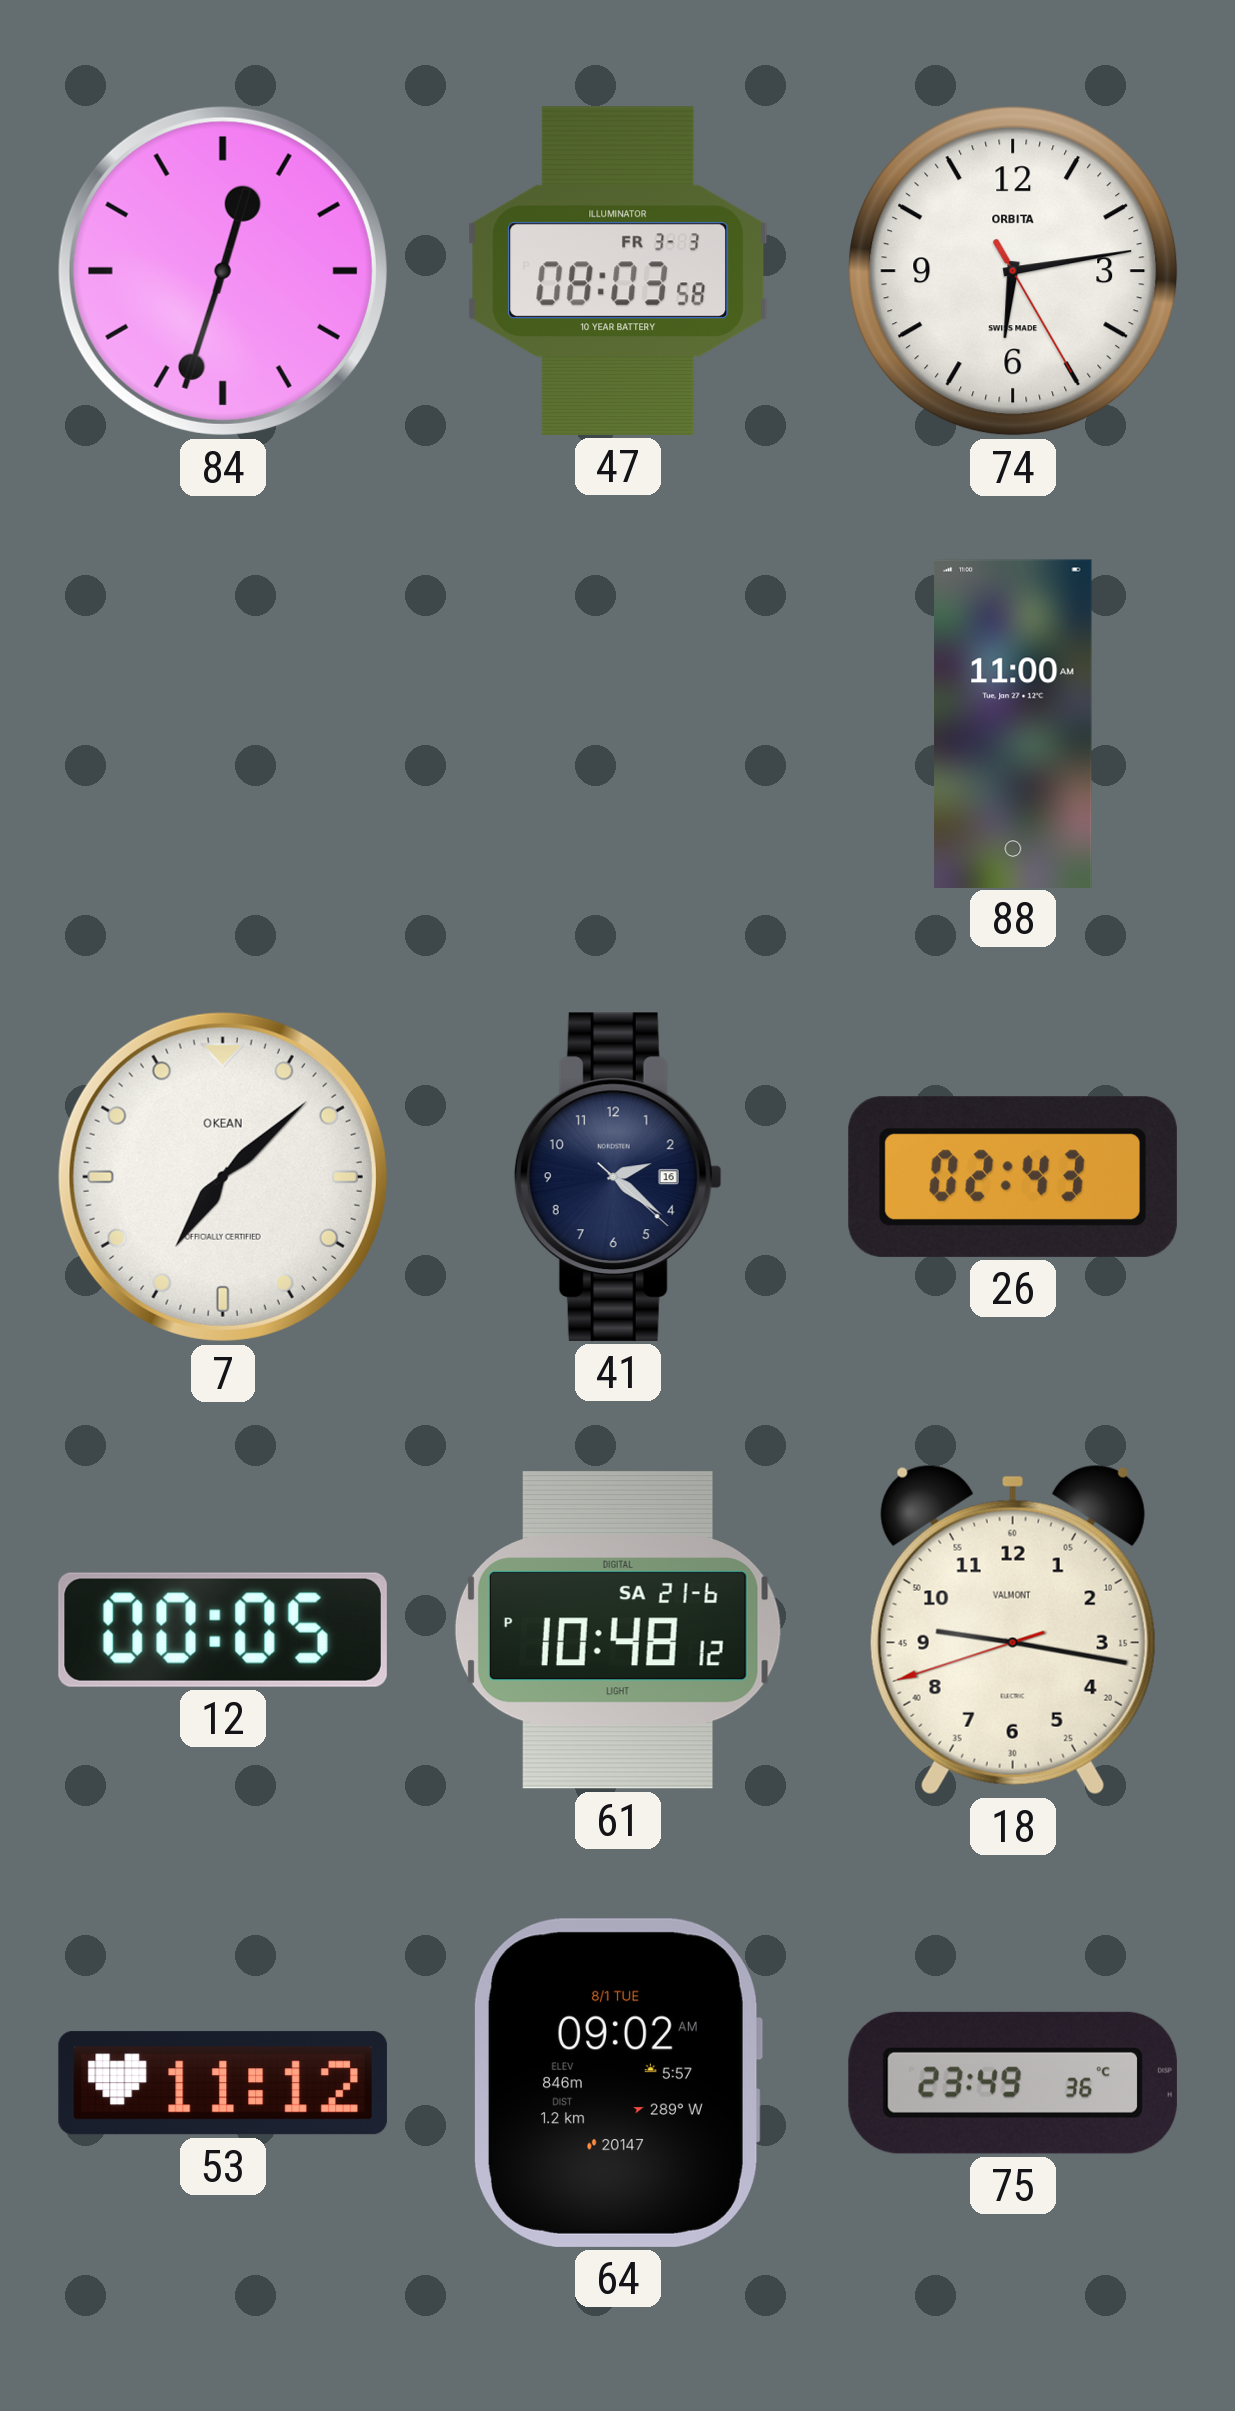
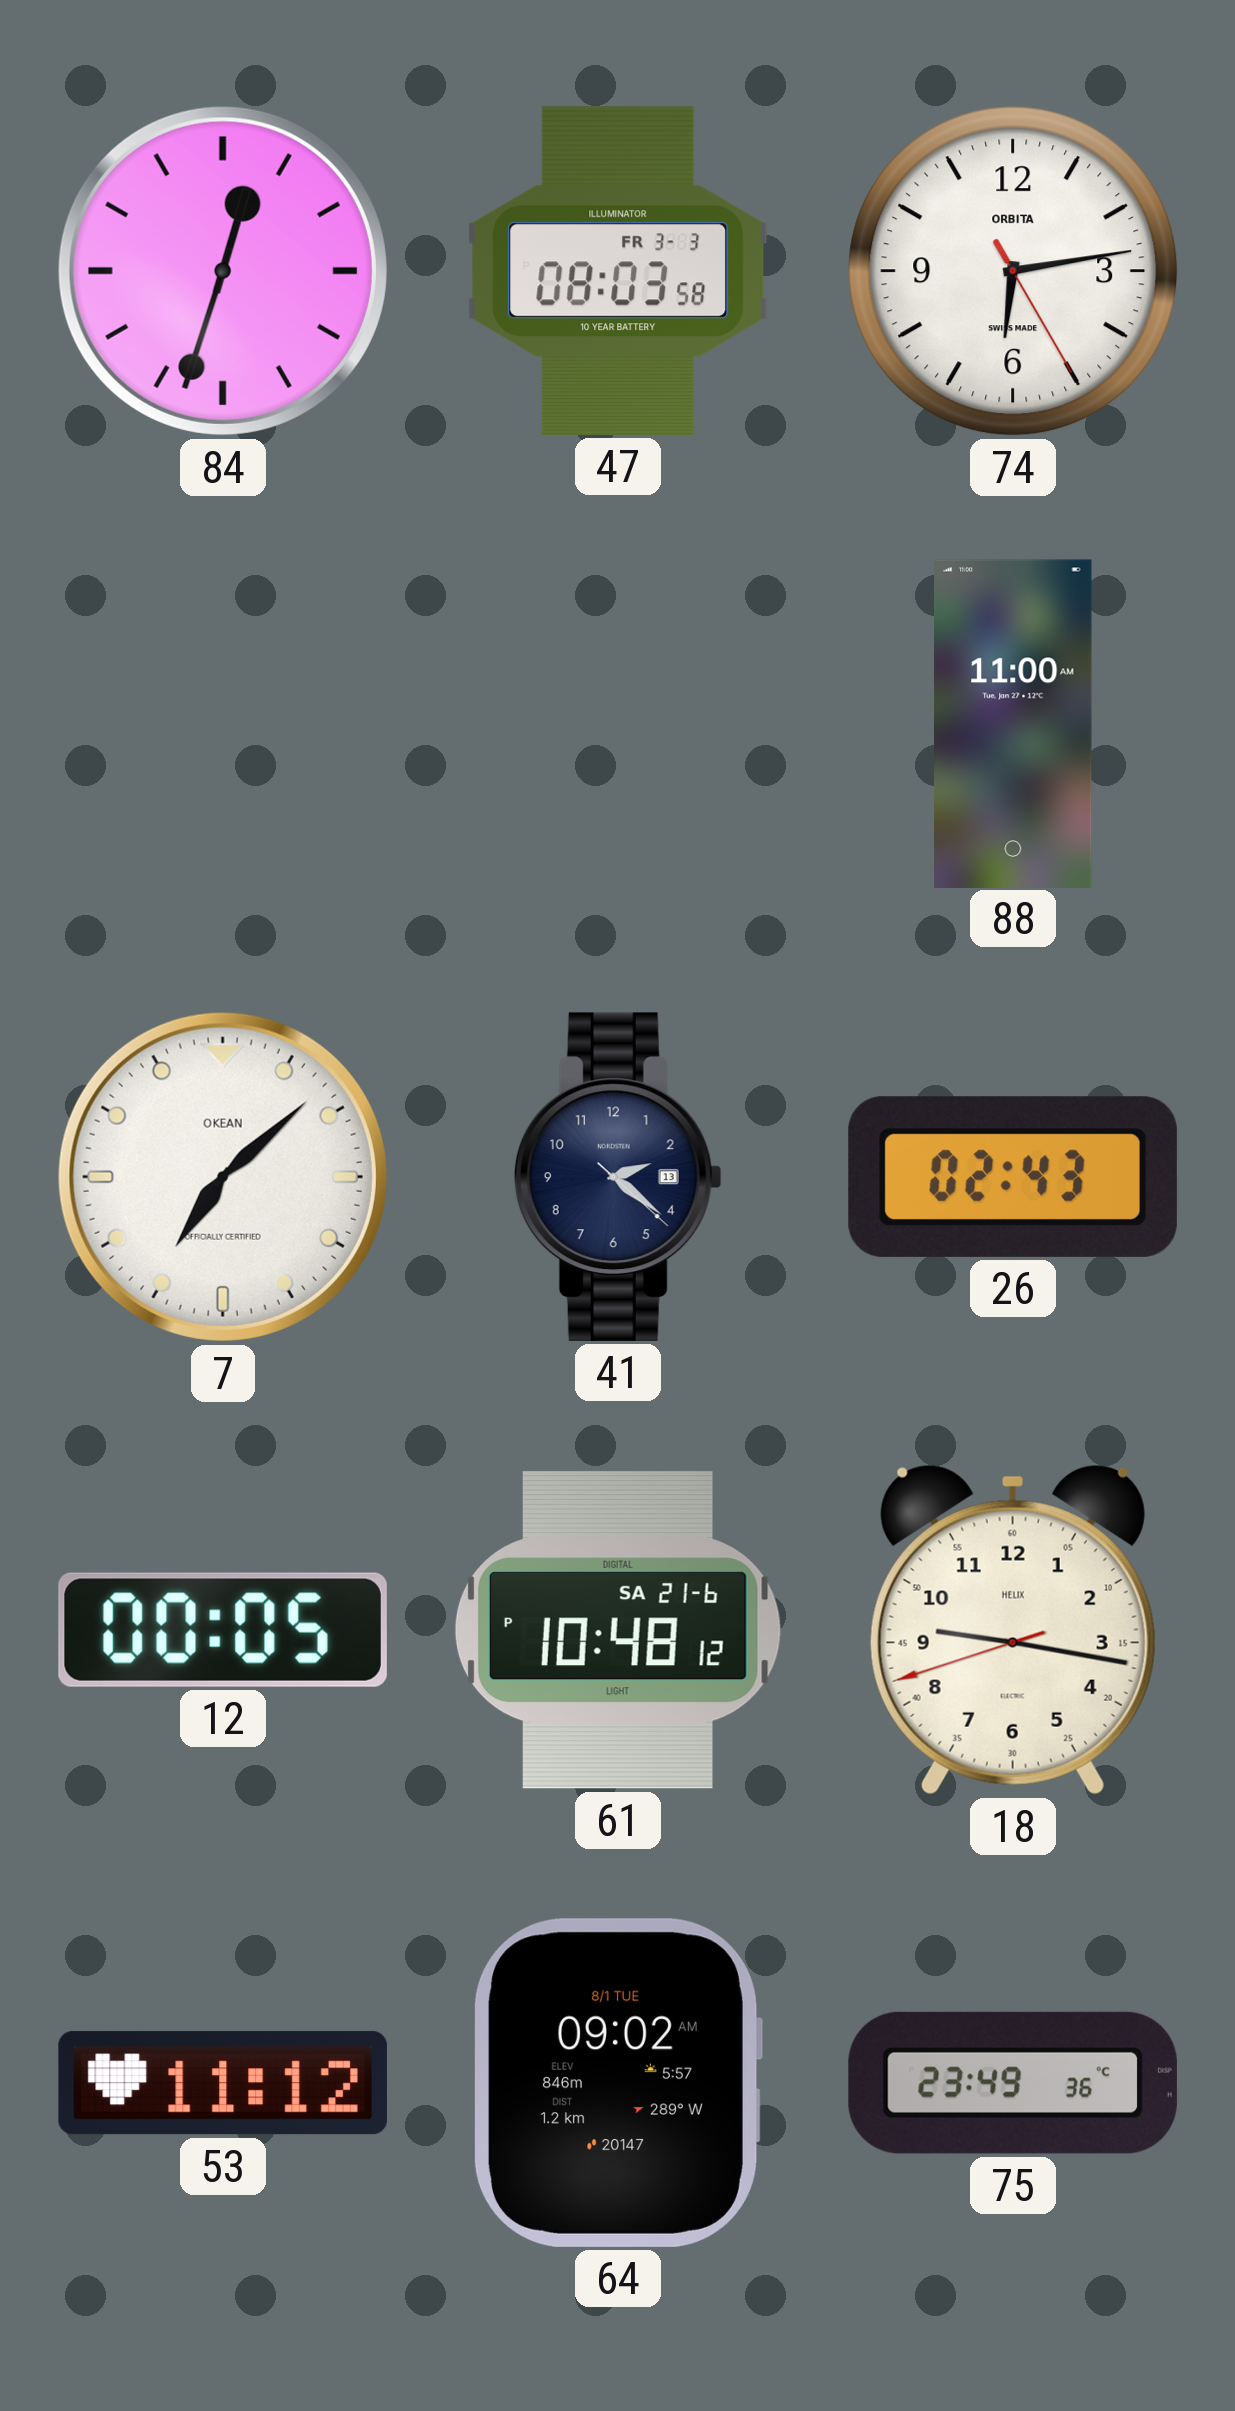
41 date: 16 -> 13
18 brand: VALMONT -> HELIX
